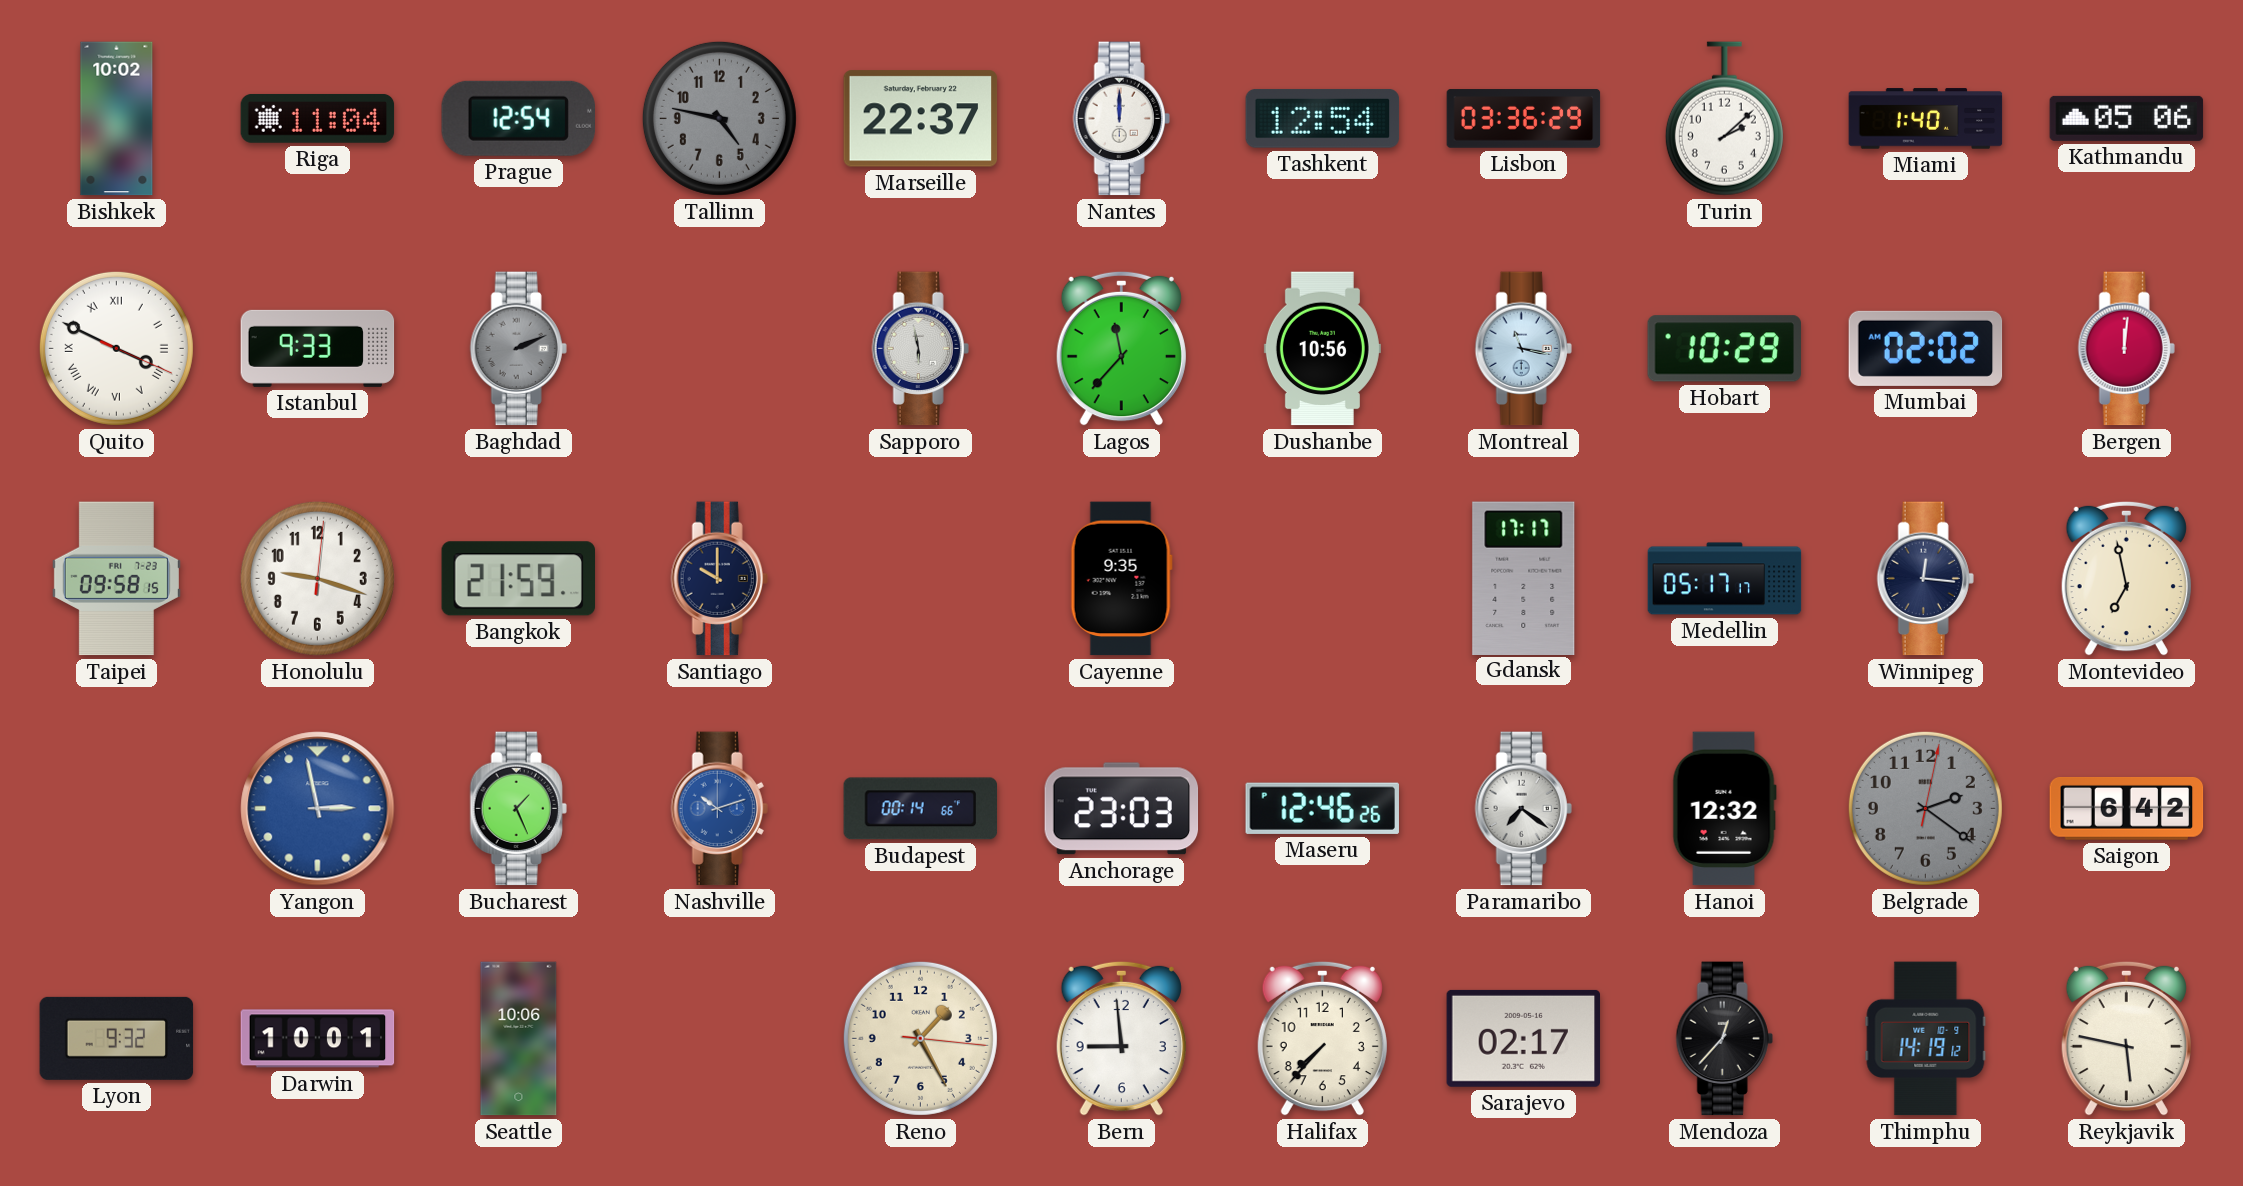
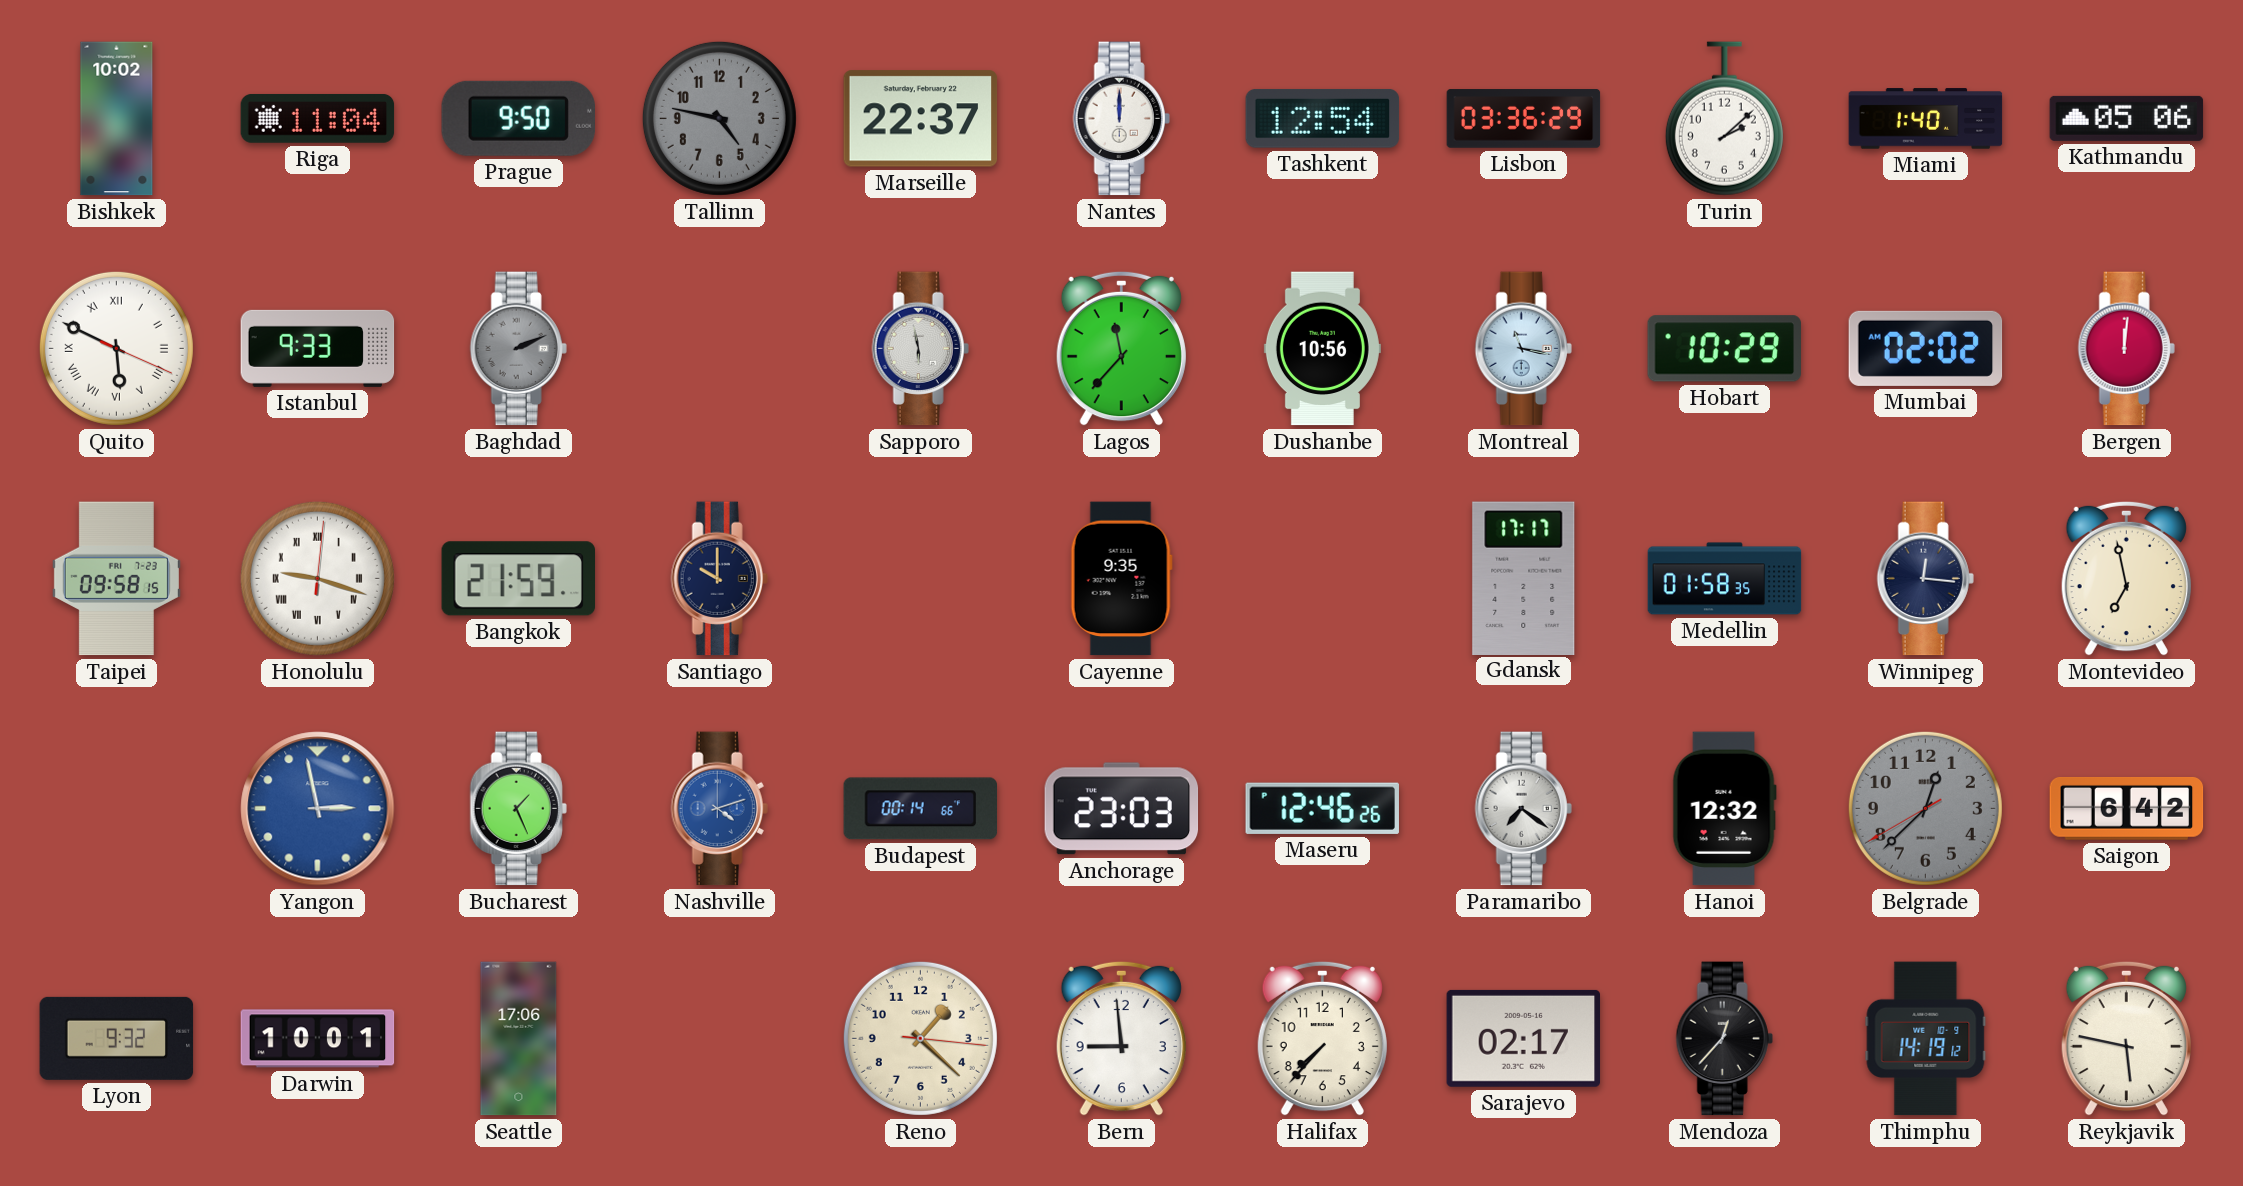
Prague: 12:54 -> 9:50
Quito: 3:49 -> 5:49
Honolulu numerals: Arabic -> Roman
Medellin: 05:17 -> 01:58
Nashville: 10:12 -> 4:12
Belgrade: 2:21 -> 12:37
Seattle: 10:06 -> 17:06
Reno: 1:25 -> 1:22
